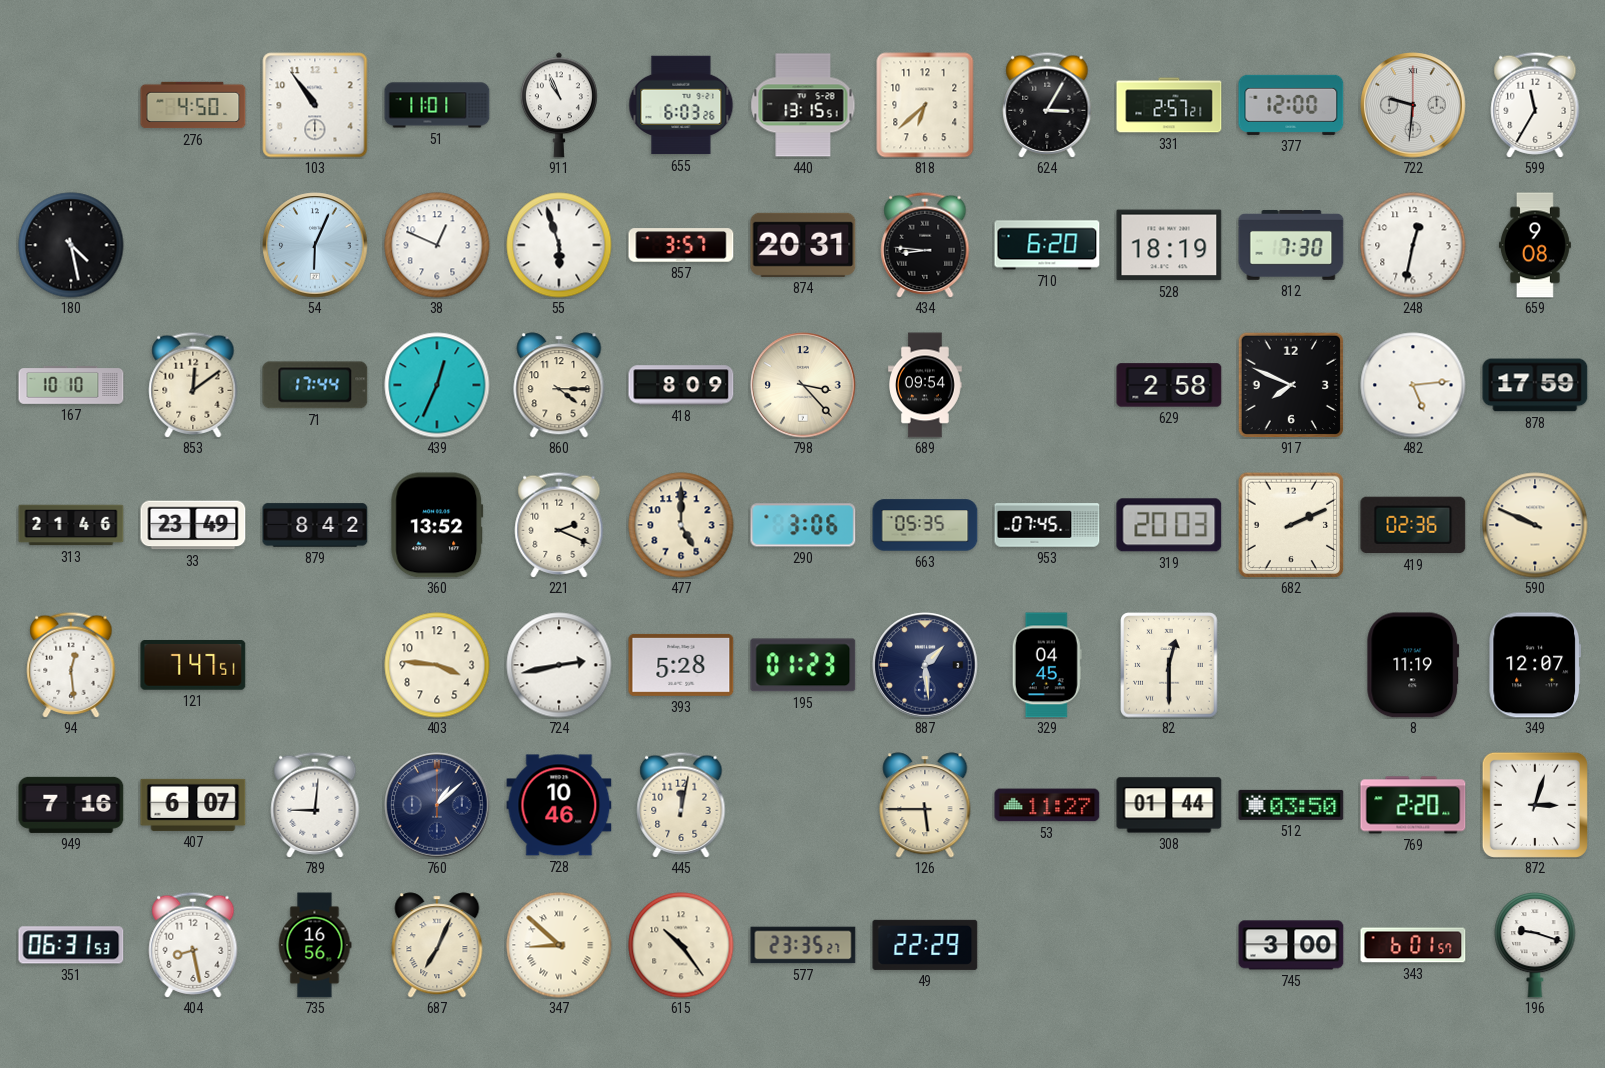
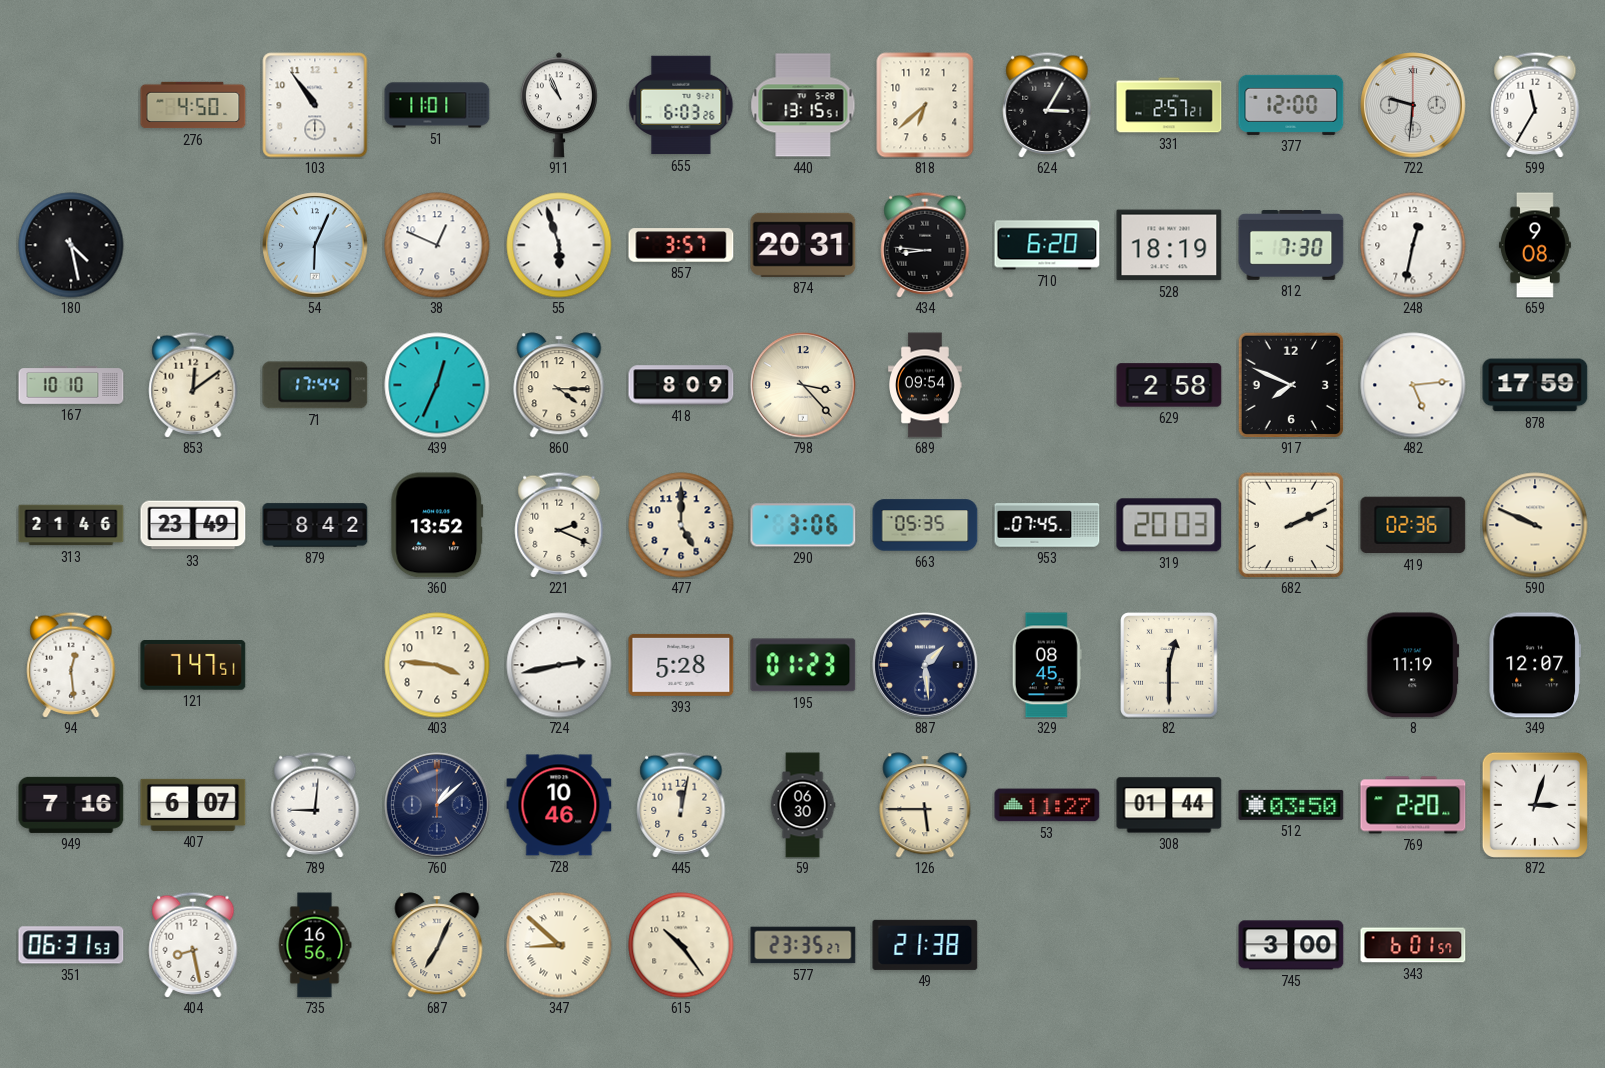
329: 04:45 -> 08:45
59: none -> 06:30
49: 22:29 -> 21:38
196: 9:18 -> none
